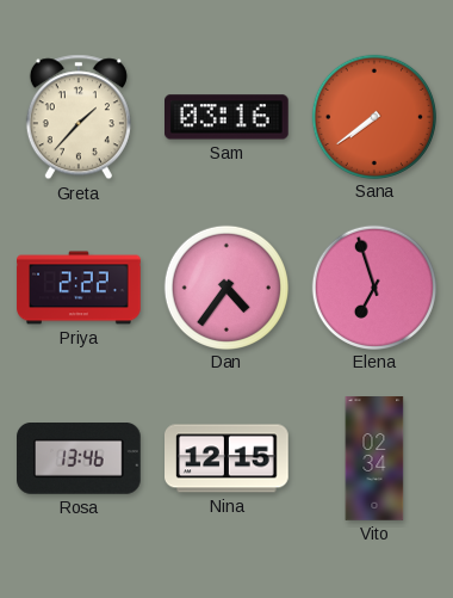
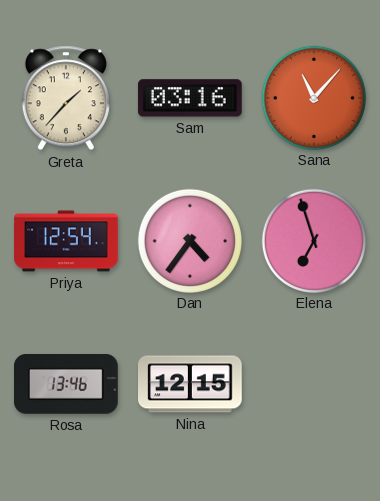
Sana: 7:39 -> 11:07
Priya: 2:22 -> 12:54
Vito: 02:34 -> none
